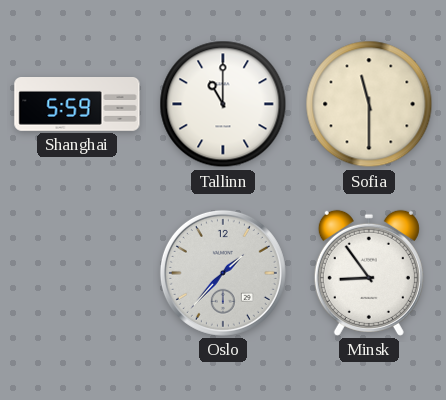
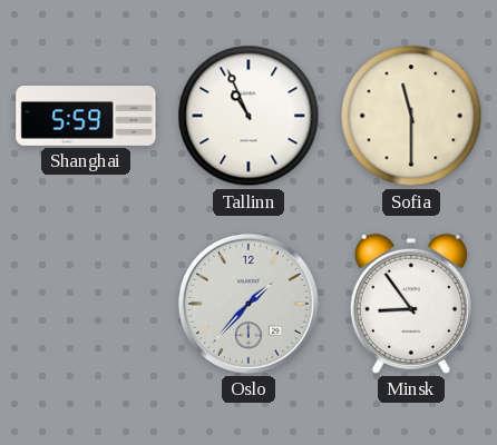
Tallinn: 11:00 -> 10:56
